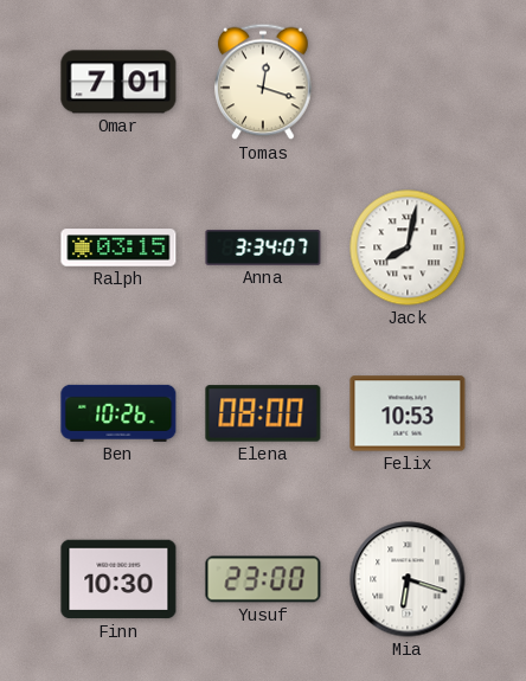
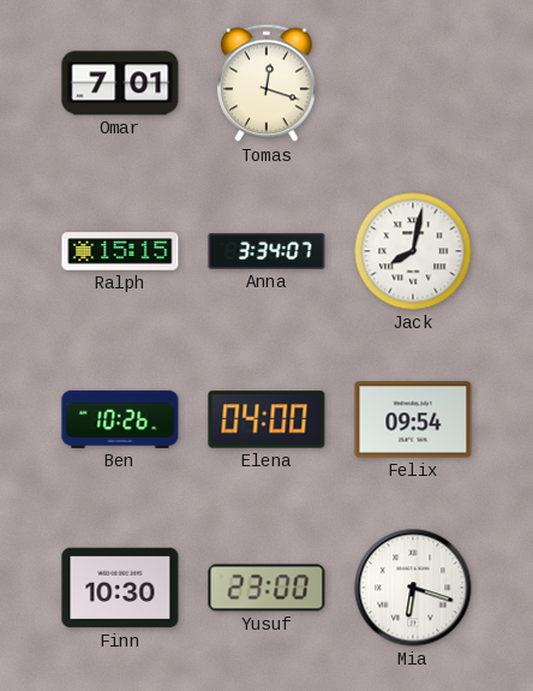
Ralph: 03:15 -> 15:15
Elena: 08:00 -> 04:00
Felix: 10:53 -> 09:54
